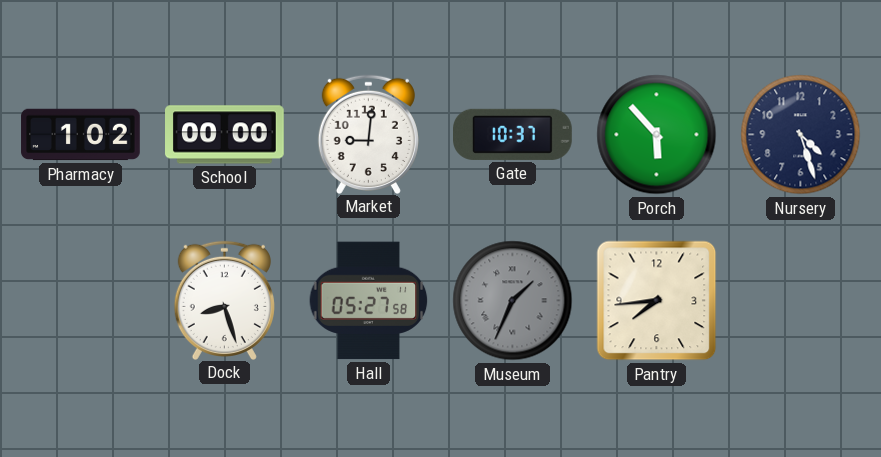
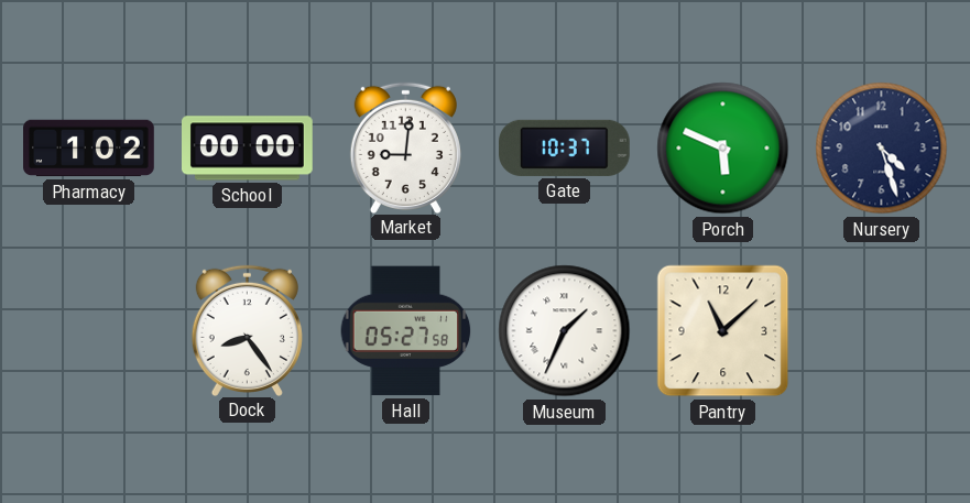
Porch: 5:53 -> 5:49
Dock: 8:27 -> 8:24
Museum dial: grey -> white
Pantry: 7:44 -> 11:08
